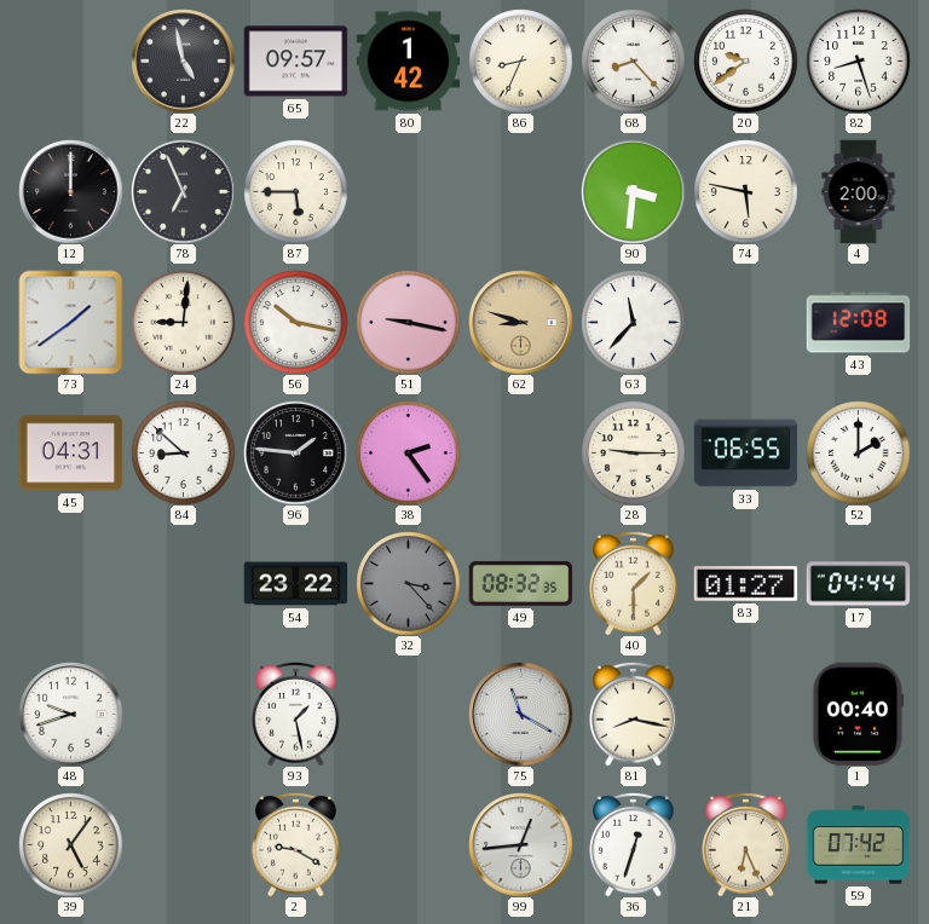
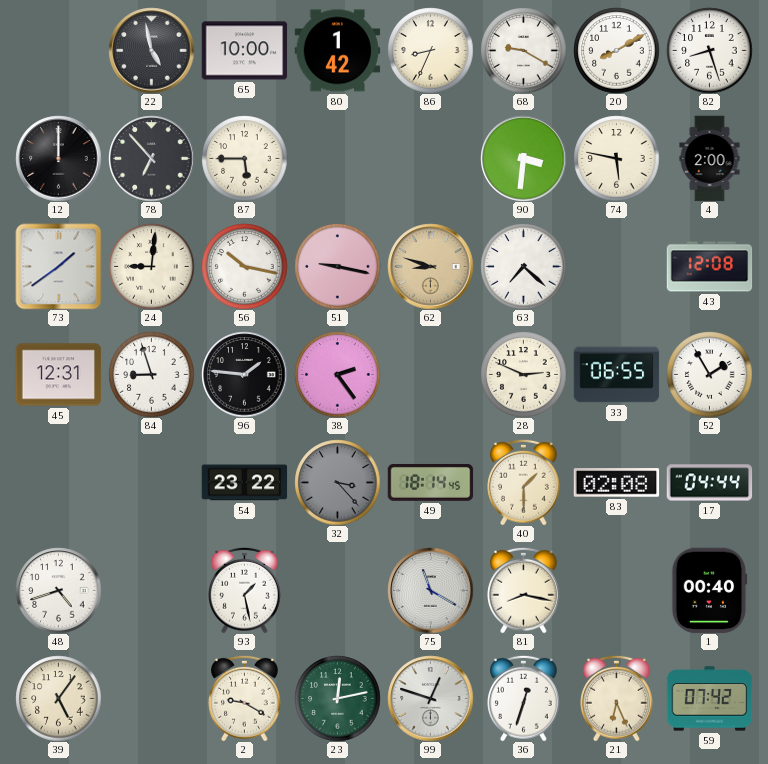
65: 09:57 -> 10:00
68: 8:23 -> 9:20
20: 9:39 -> 8:10
78: 6:56 -> 6:53
63: 11:37 -> 7:22
45: 04:31 -> 12:31
84: 8:52 -> 8:57
28: 9:15 -> 2:49
52: 2:00 -> 1:55
49: 08:32 -> 18:14
83: 01:27 -> 02:08
48: 9:42 -> 4:42
23: none -> 12:13
99: 12:44 -> 12:48
